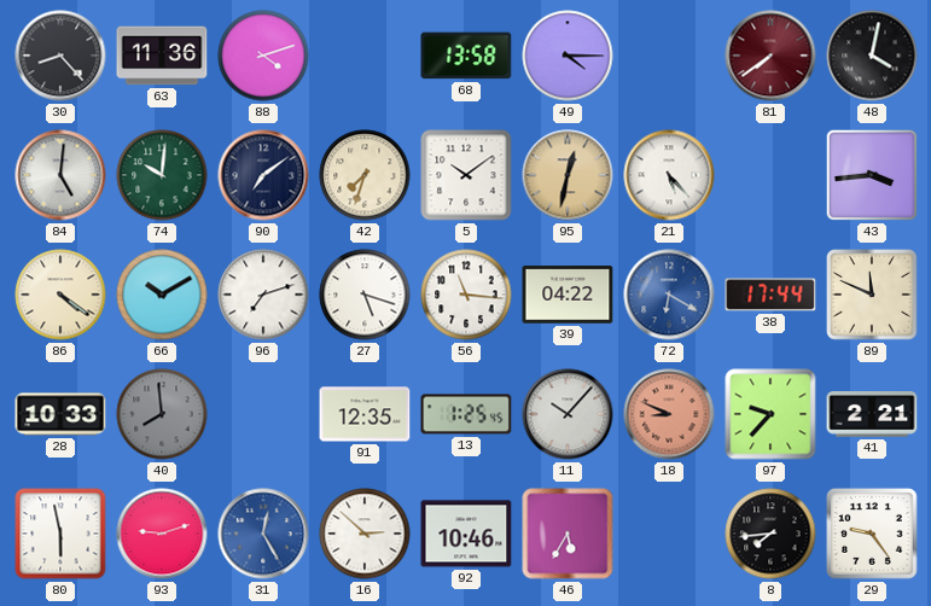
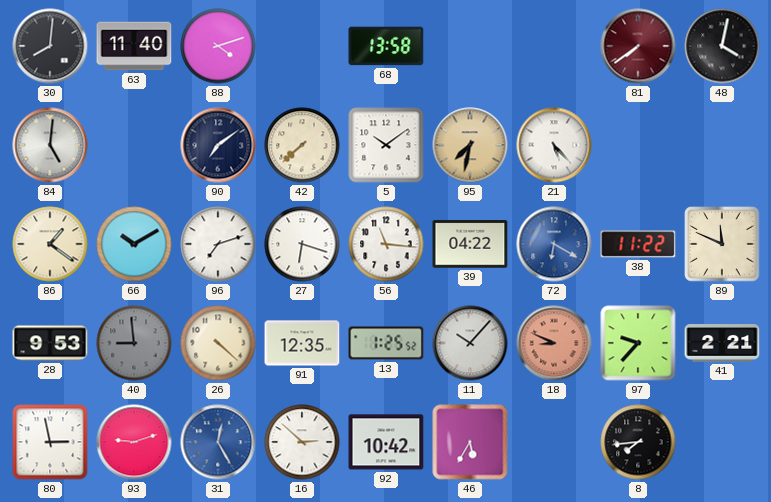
30: 8:23 -> 8:01
63: 11:36 -> 11:40
49: 4:15 -> none
74: 10:01 -> none
42: 7:33 -> 7:38
95: 12:32 -> 7:32
43: 3:44 -> none
86: 4:21 -> 1:21
27: 5:18 -> 6:18
38: 17:44 -> 11:22
28: 10:33 -> 9:53
40: 7:59 -> 8:59
26: none -> 4:22
13: 1:25:45 -> 1:25:52
80: 5:58 -> 2:58
92: 10:46 -> 10:42
29: 9:24 -> none
